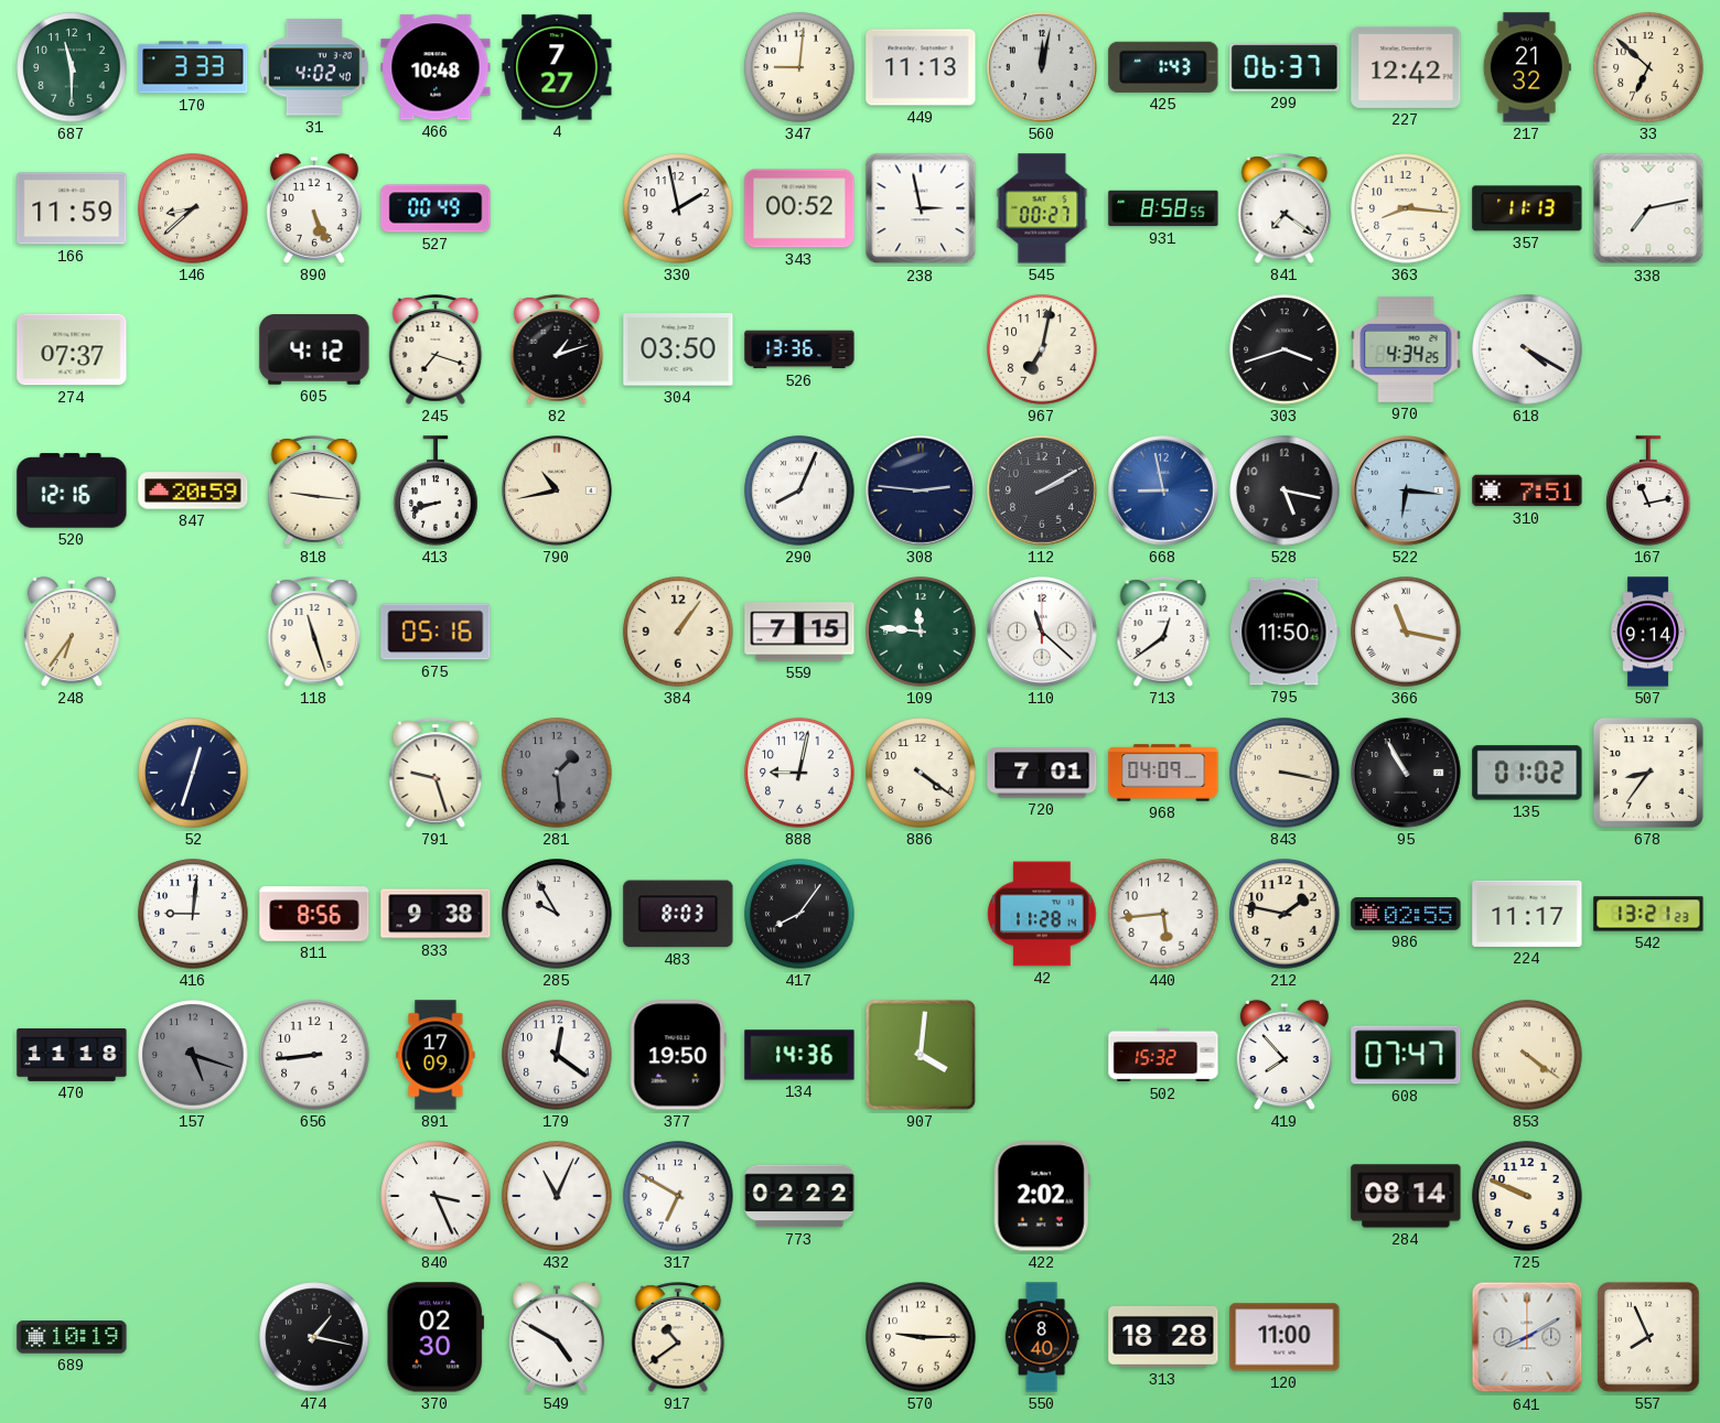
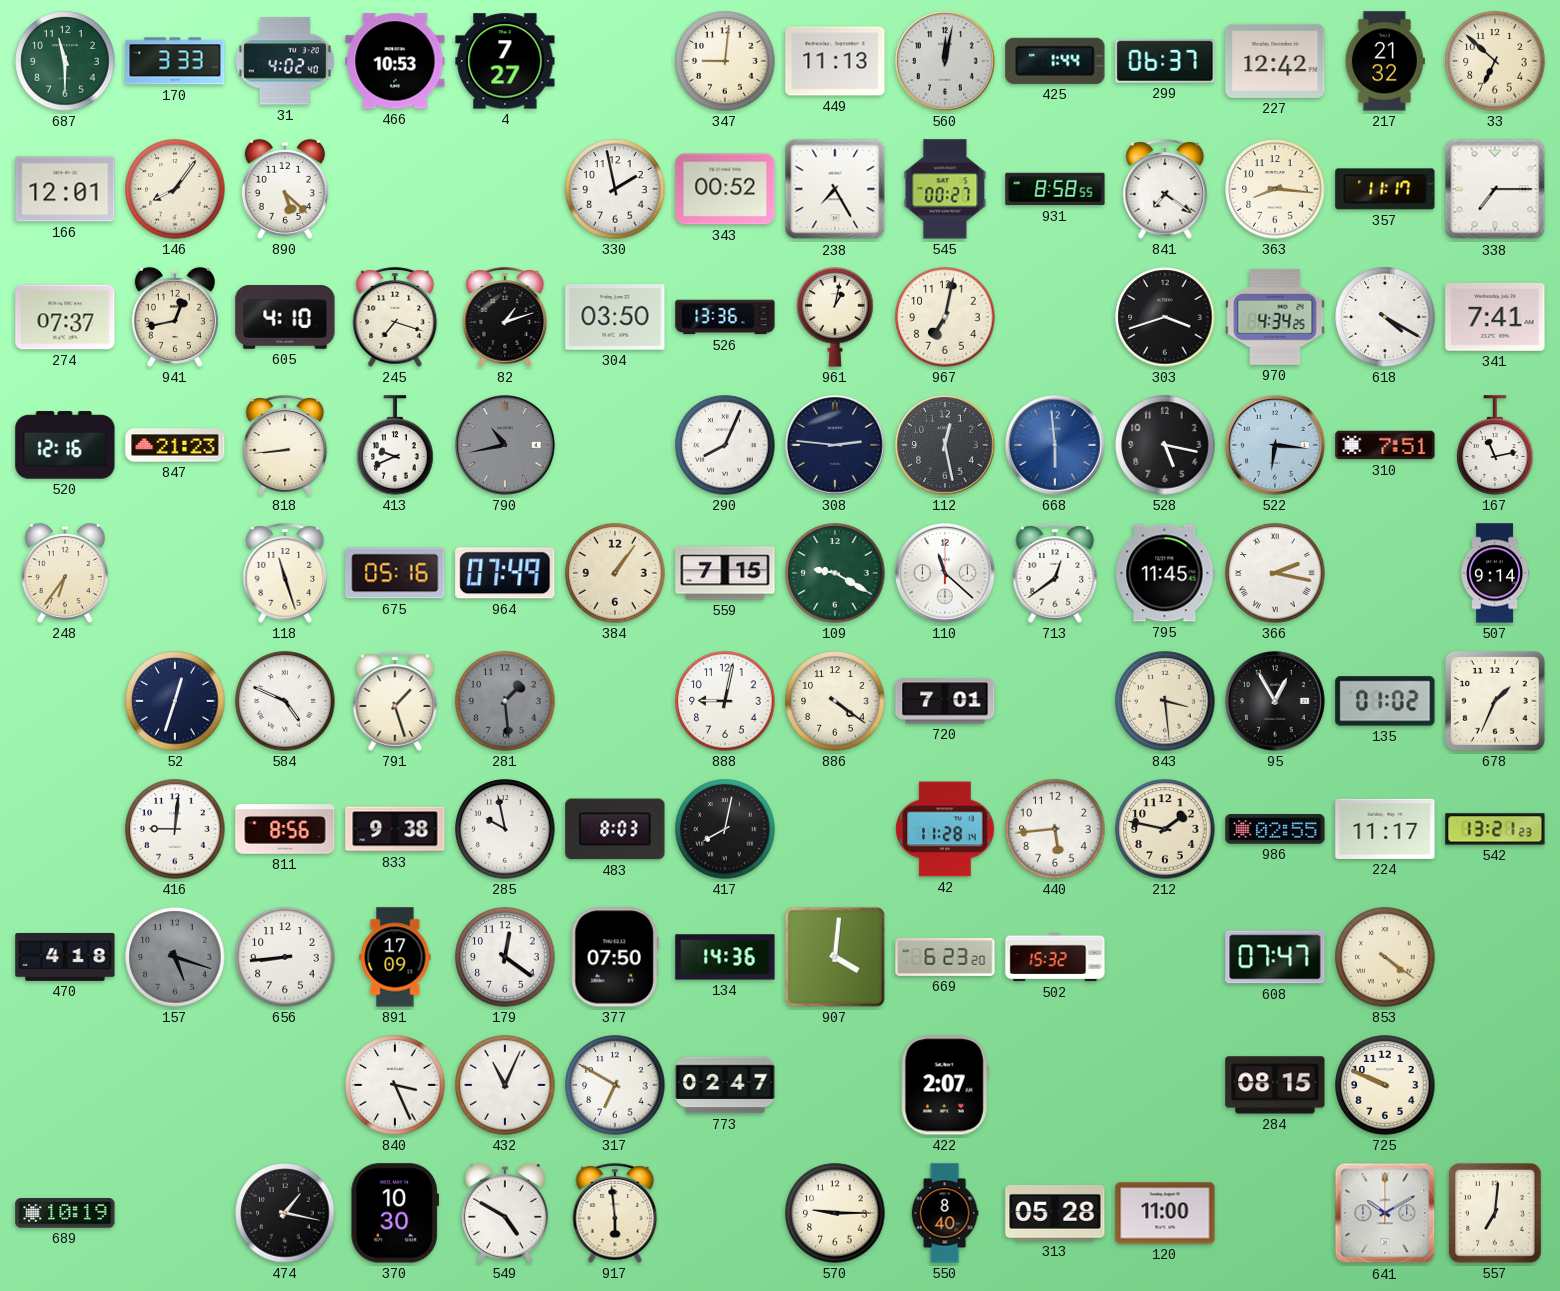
466: 10:48 -> 10:53
425: 1:43 -> 1:44
166: 11:59 -> 12:01
146: 8:38 -> 8:06
890: 5:26 -> 5:22
527: 00:49 -> none
238: 2:58 -> 7:25
357: 11:13 -> 11:17
338: 7:13 -> 7:15
941: none -> 12:43
605: 4:12 -> 4:10
961: none -> 1:02
341: none -> 7:41
847: 20:59 -> 21:23
818: 9:16 -> 8:44
413: 8:42 -> 9:41
790 dial: cream -> grey
112: 2:10 -> 12:28
668: 8:58 -> 5:59
964: none -> 07:49
109: 11:46 -> 9:20
795: 11:50 -> 11:45
366: 11:17 -> 2:17
584: none -> 4:49
791: 9:27 -> 1:27
968: 04:09 -> none
843: 3:17 -> 3:29
95: 10:55 -> 12:55
678: 8:36 -> 1:34
285: 9:55 -> 9:58
417: 8:06 -> 8:02
470: 11:18 -> 4:18
377: 19:50 -> 07:50
669: none -> 6:23
419: 7:53 -> none
773: 02:22 -> 02:47
422: 2:02 -> 2:07
284: 08:14 -> 08:15
370: 02:30 -> 10:30
917: 10:39 -> 5:59
313: 18:28 -> 05:28
641: 8:10 -> 10:10
557: 7:56 -> 7:01
